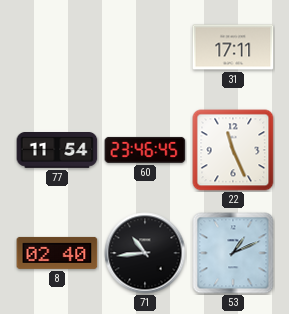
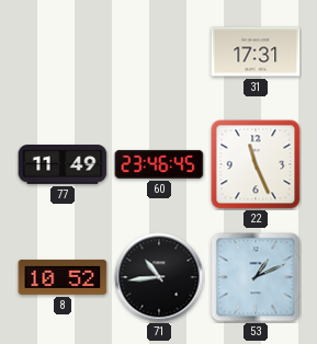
31: 17:11 -> 17:31
77: 11:54 -> 11:49
8: 02:40 -> 10:52
